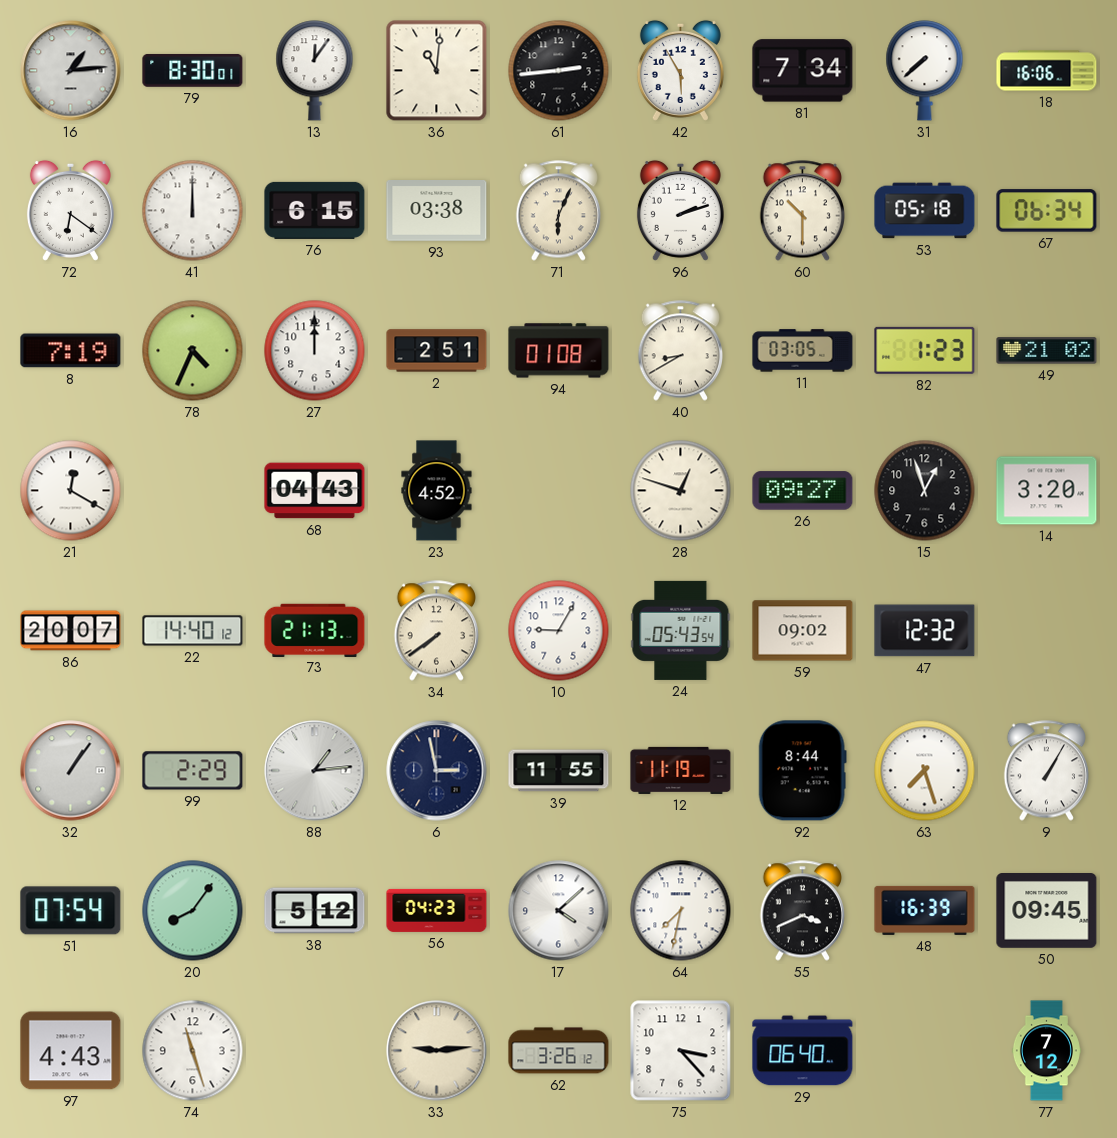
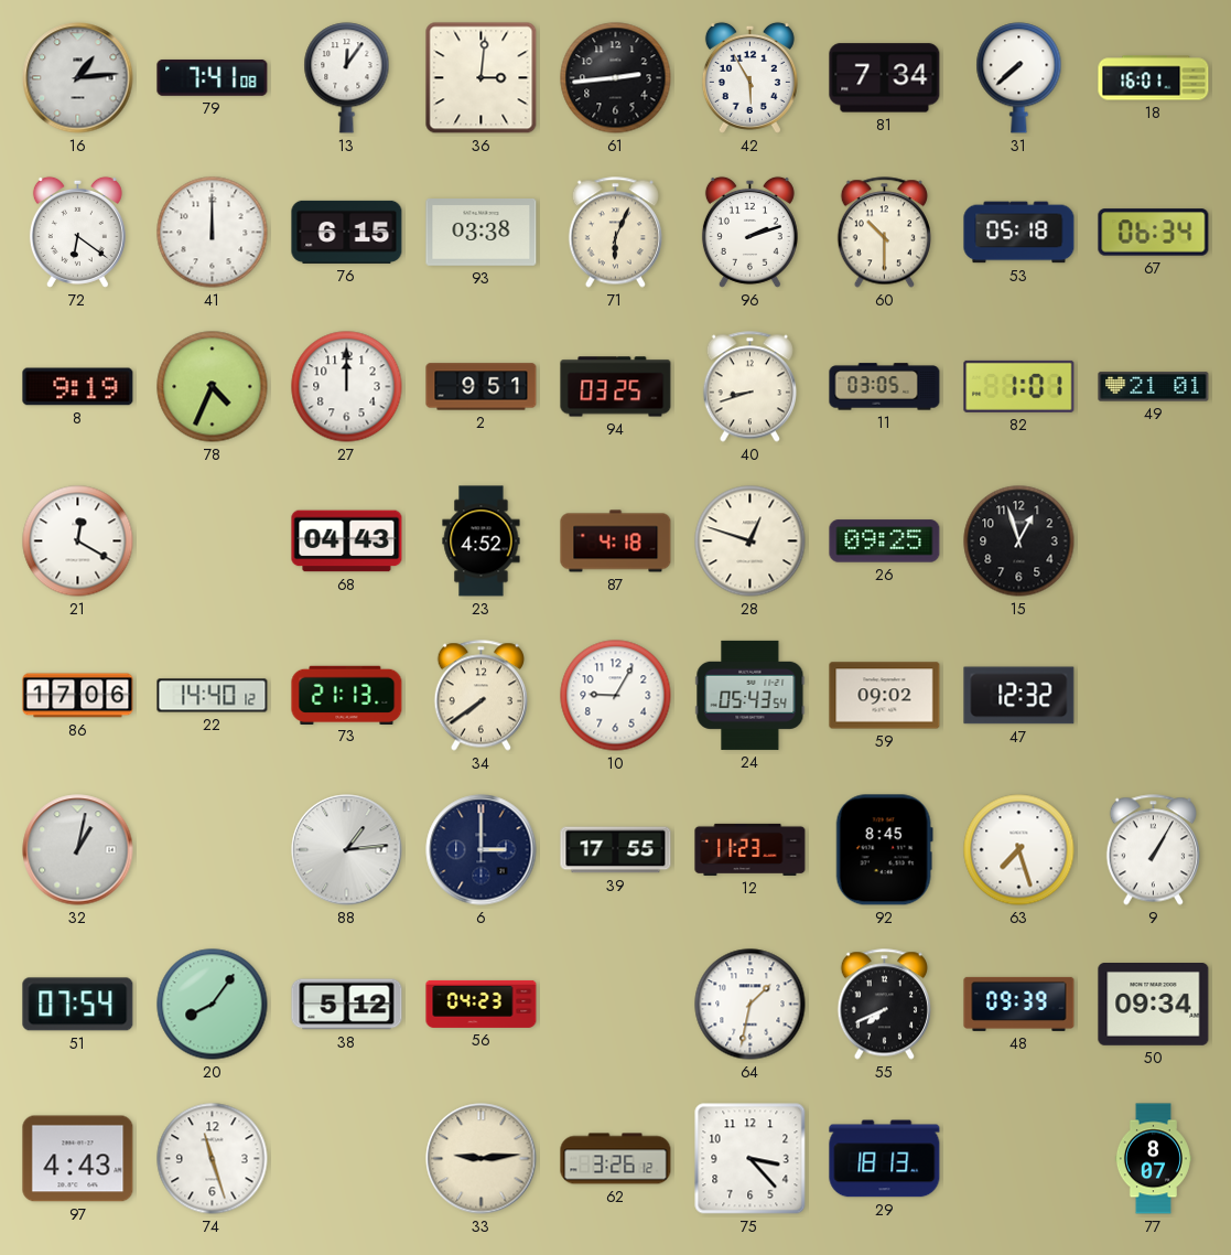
79: 8:30 -> 7:41
36: 11:01 -> 3:01
18: 16:06 -> 16:01
8: 7:19 -> 9:19
2: 2:51 -> 9:51
94: 01:08 -> 03:25
40: 8:40 -> 8:42
82: 1:23 -> 1:01
49: 21:02 -> 21:01
87: none -> 4:18
26: 09:27 -> 09:25
14: 3:20 -> none
86: 20:07 -> 17:06
32: 1:06 -> 1:02
99: 2:29 -> none
6: 2:58 -> 3:00
39: 11:55 -> 17:55
12: 11:19 -> 11:23
92: 8:44 -> 8:45
17: 4:08 -> none
64: 7:32 -> 1:32
55: 3:41 -> 7:41
48: 16:39 -> 09:39
50: 09:45 -> 09:34
29: 06:40 -> 18:13
77: 7:12 -> 8:07
